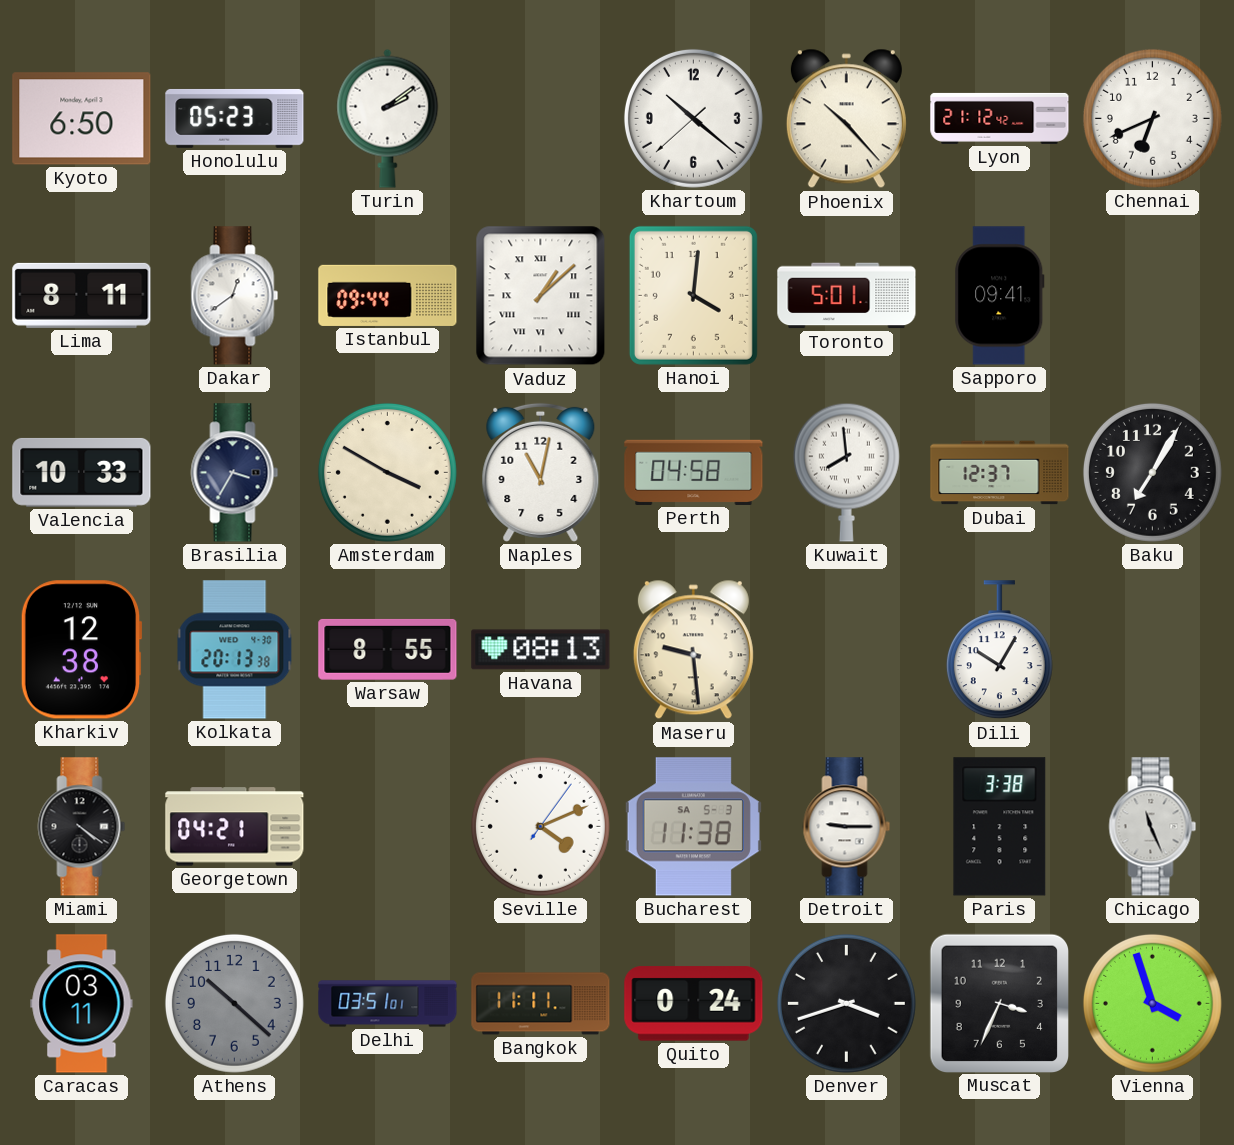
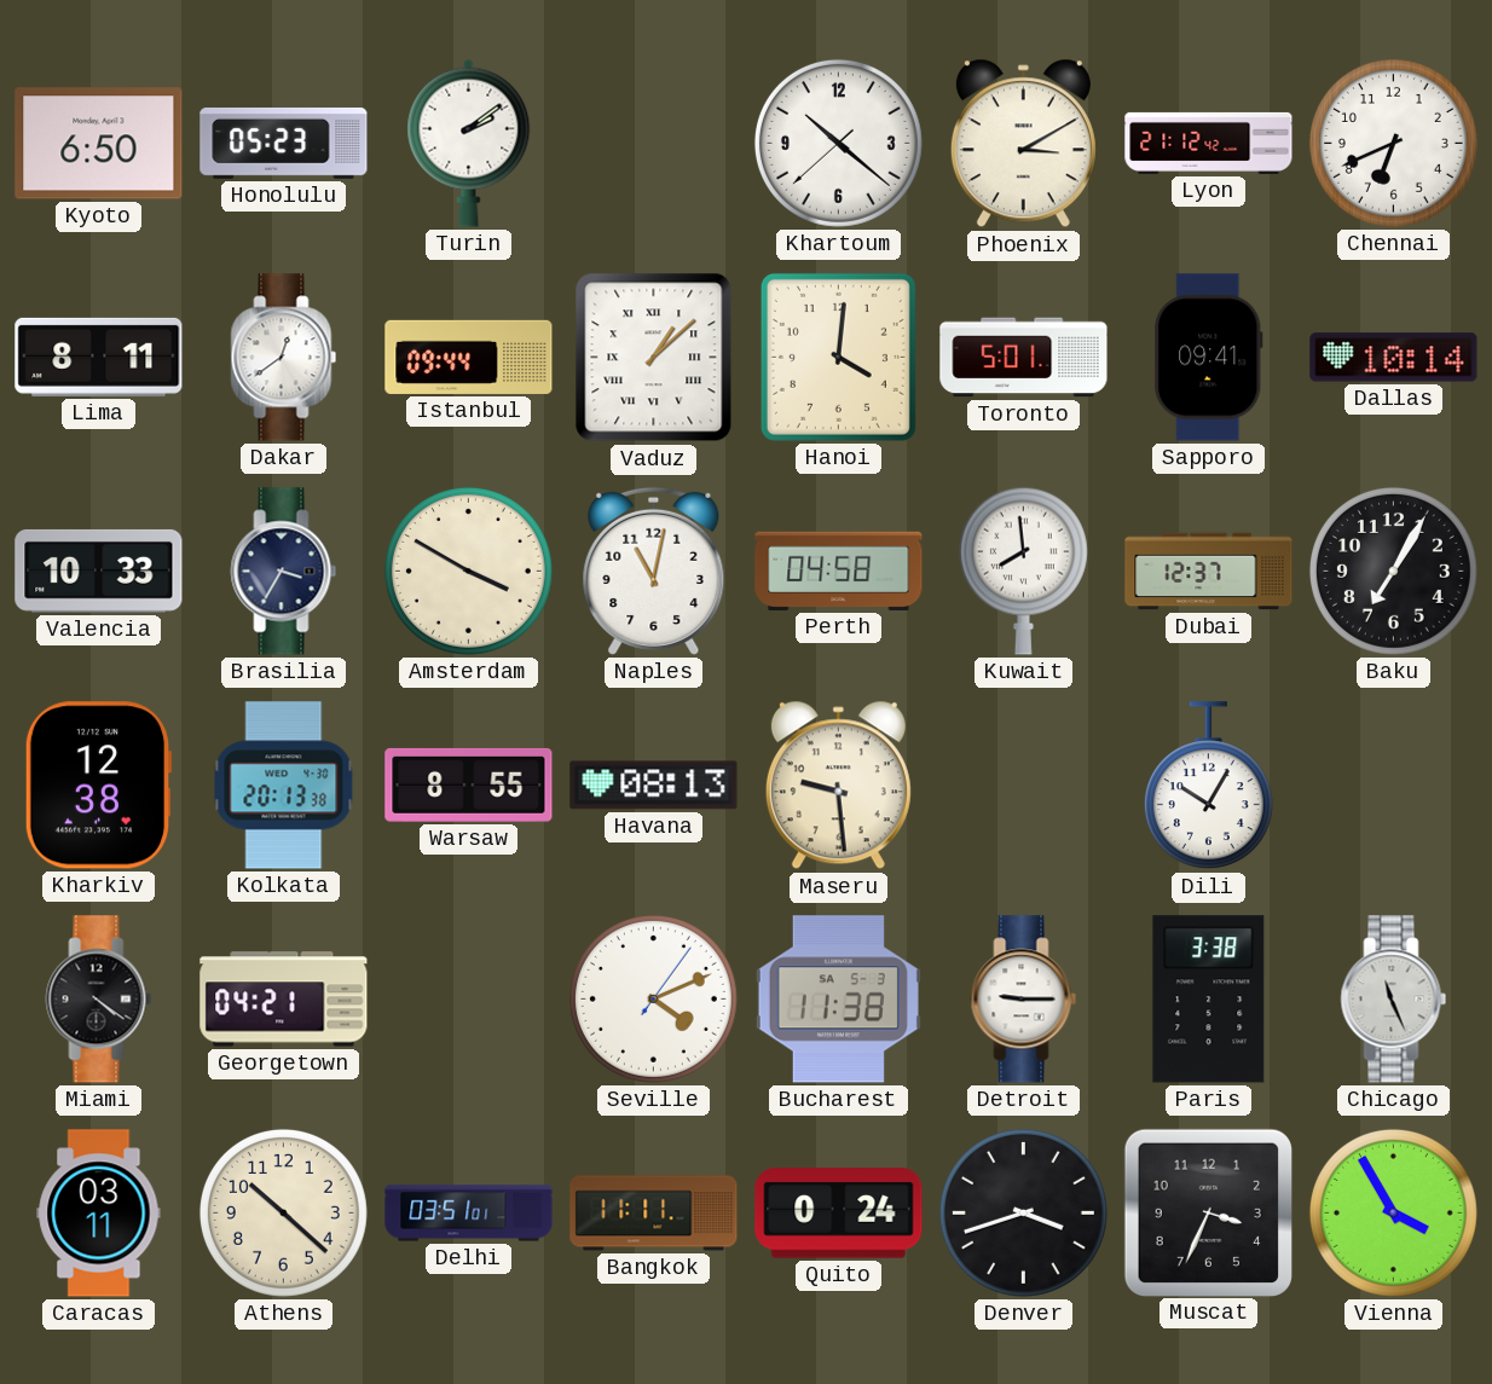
Phoenix: 10:23 -> 3:10
Dallas: none -> 10:14
Athens dial: grey -> cream
Vienna: 3:57 -> 3:55
